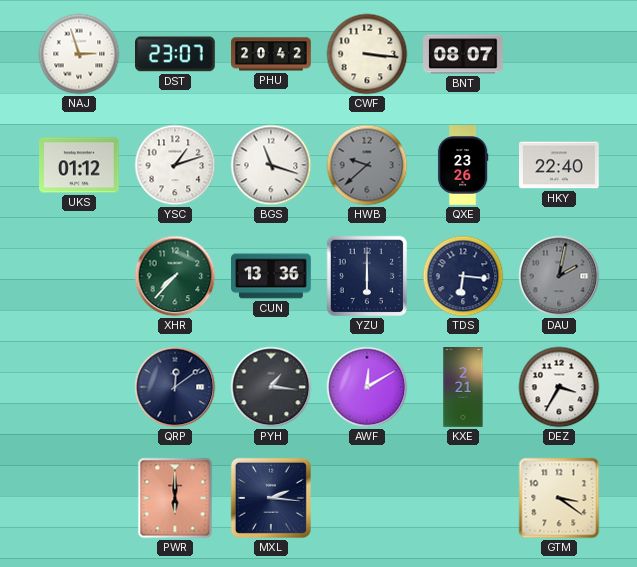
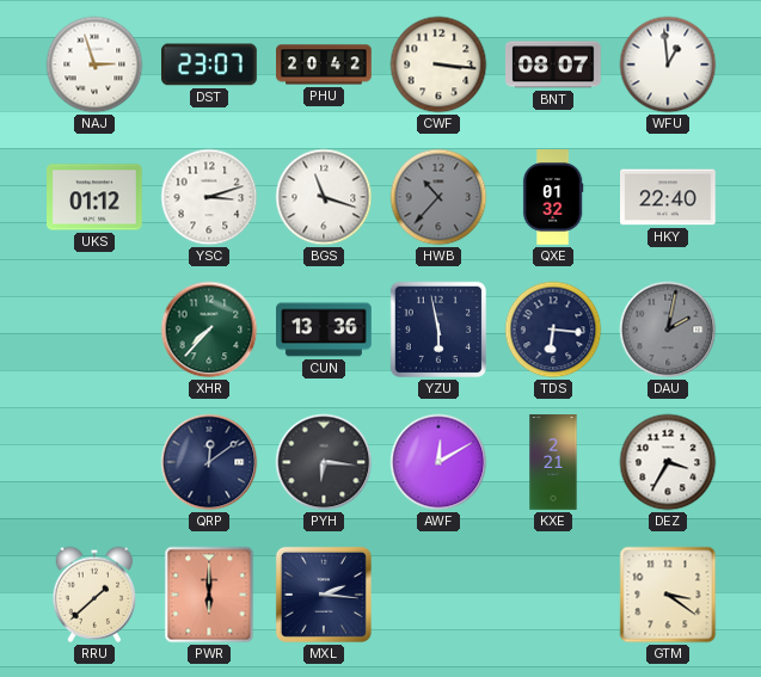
WFU: none -> 12:59
YSC: 1:12 -> 3:12
HWB: 9:38 -> 10:37
QXE: 23:26 -> 01:32
YZU: 6:00 -> 5:58
PYH: 1:16 -> 6:16
RRU: none -> 1:38
